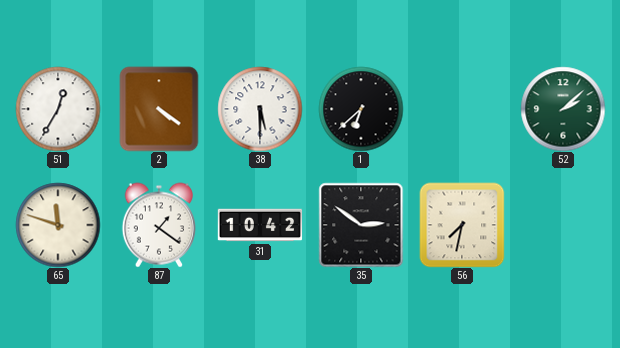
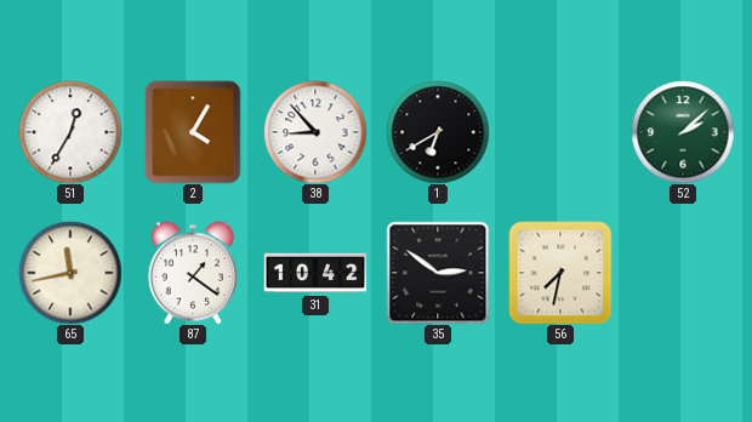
2: 4:21 -> 4:05
38: 5:30 -> 8:53
1: 6:38 -> 6:40
65: 11:48 -> 11:43
